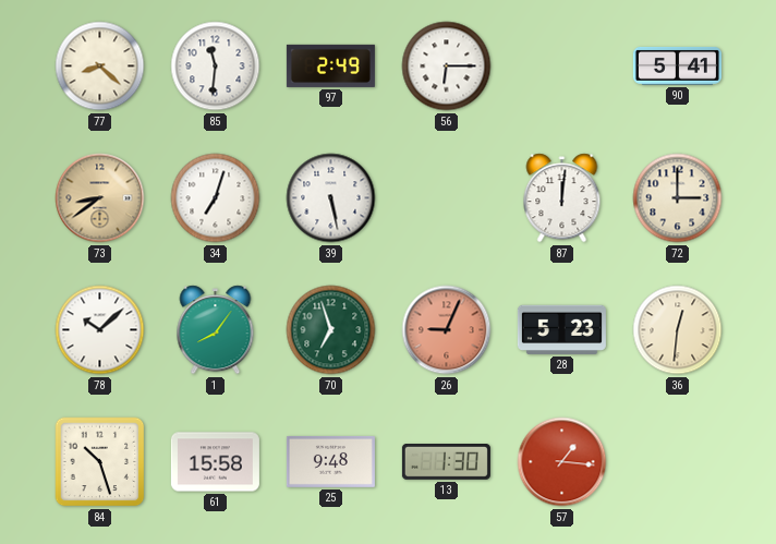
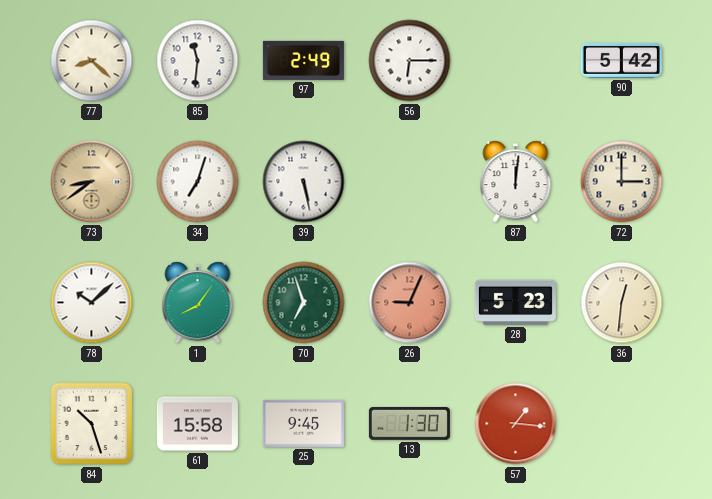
90: 5:41 -> 5:42
25: 9:48 -> 9:45
